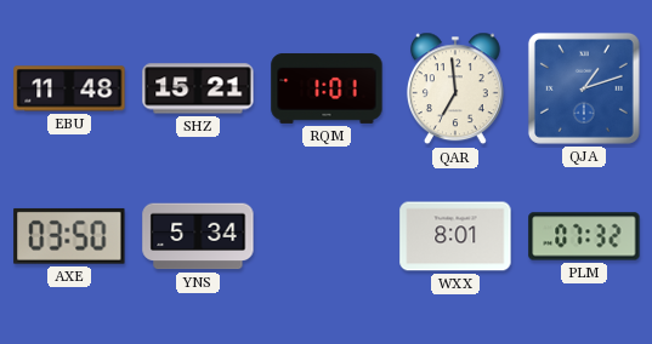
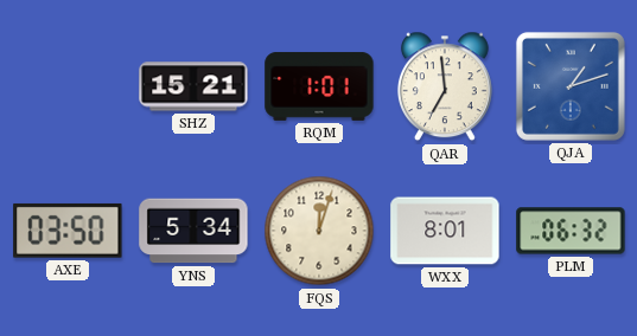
EBU: 11:48 -> none
FQS: none -> 12:03
PLM: 07:32 -> 06:32
